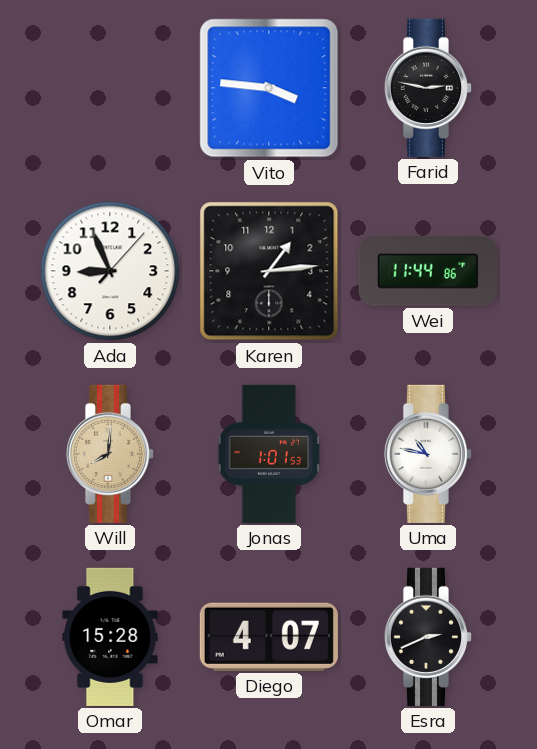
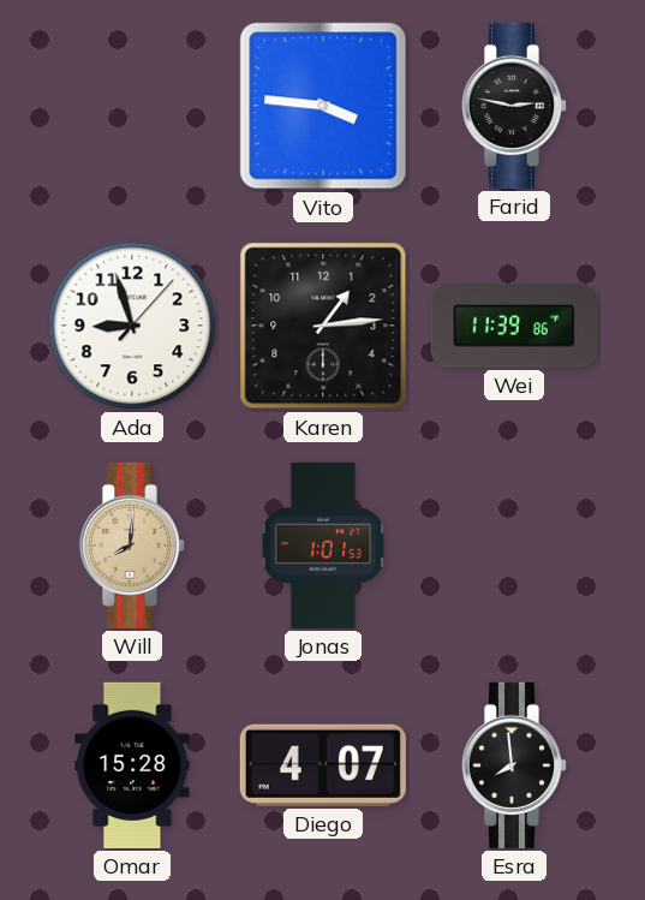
Ada: 8:56 -> 8:57
Wei: 11:44 -> 11:39
Uma: 10:47 -> none
Esra: 2:41 -> 7:59
